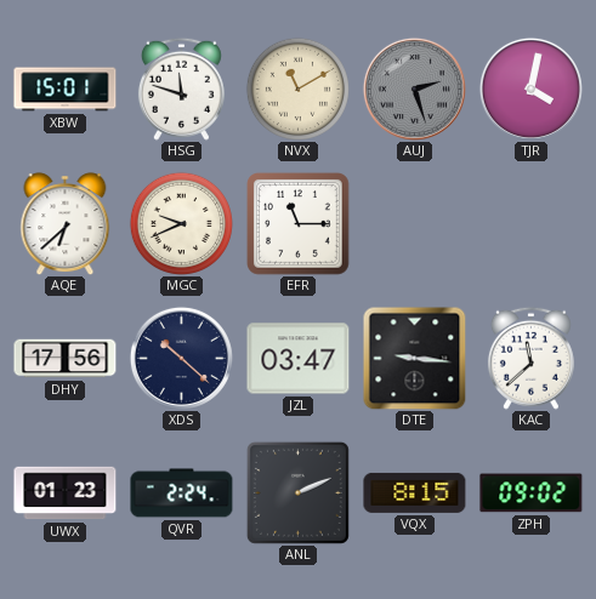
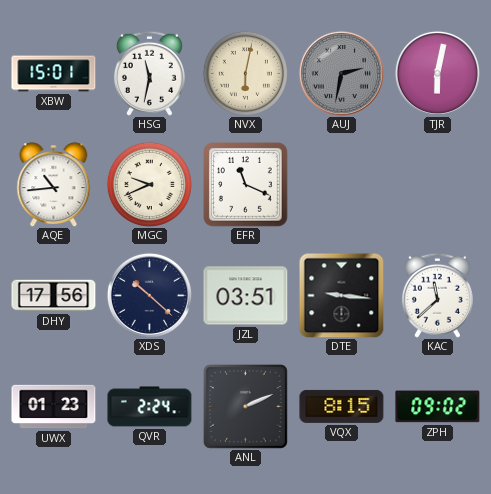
HSG: 11:48 -> 11:32
NVX: 11:10 -> 6:02
AUJ: 2:27 -> 2:32
TJR: 4:02 -> 6:02
AQE: 6:38 -> 10:44
EFR: 11:15 -> 11:19
JZL: 03:47 -> 03:51
